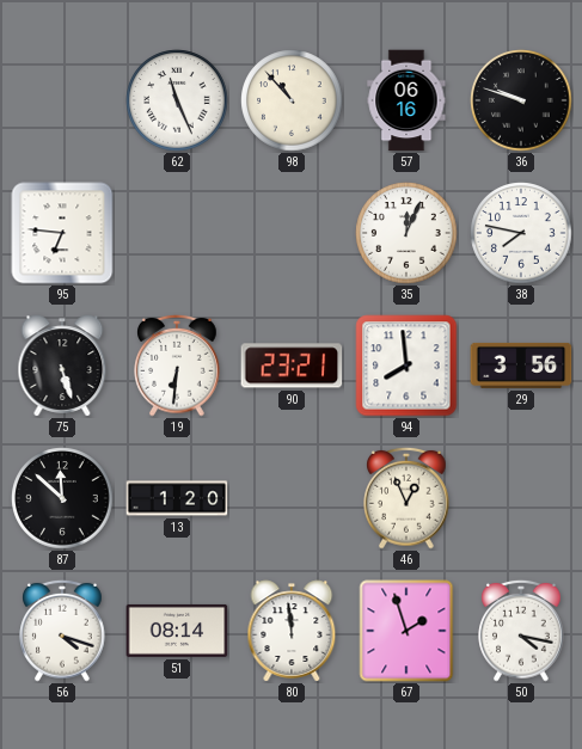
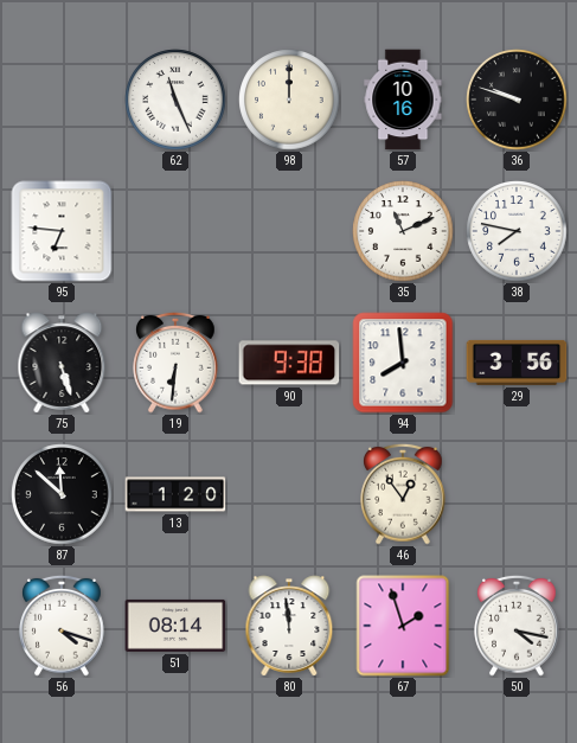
98: 10:53 -> 12:00
57: 06:16 -> 10:16
35: 12:04 -> 11:11
90: 23:21 -> 9:38
46: 12:56 -> 12:54
